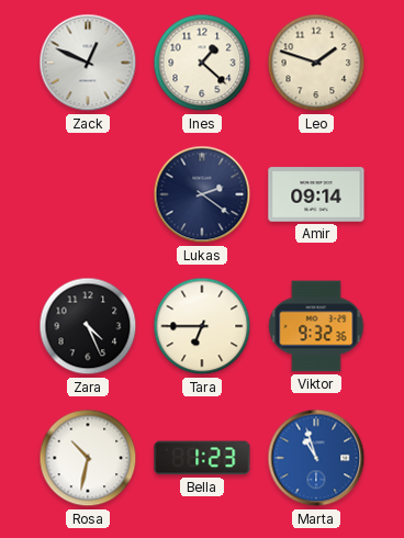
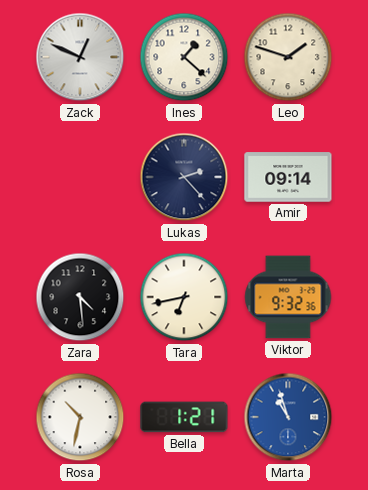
Lukas: 2:21 -> 2:23
Zara: 4:26 -> 4:29
Tara: 6:45 -> 6:43
Bella: 1:23 -> 1:21
